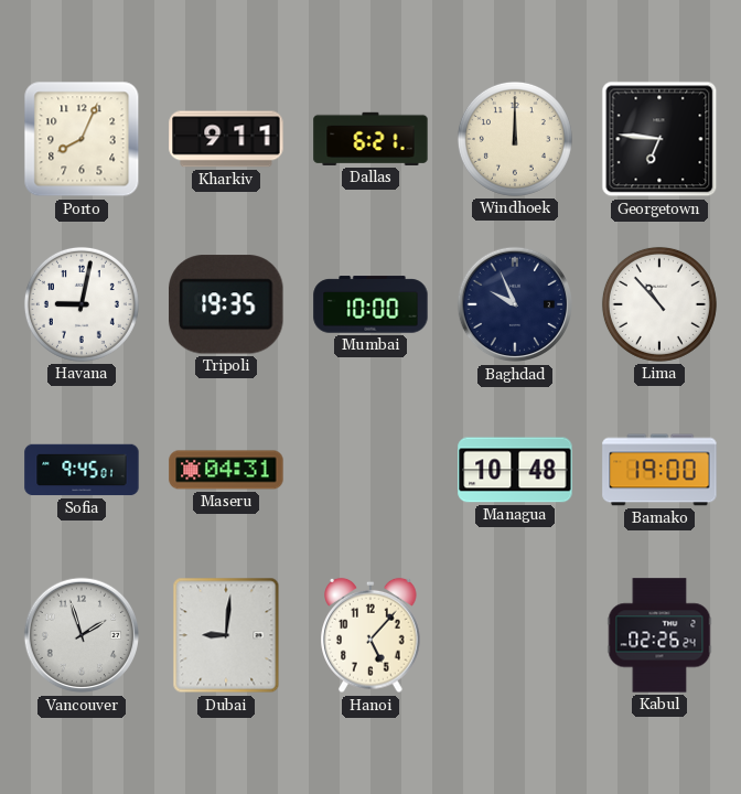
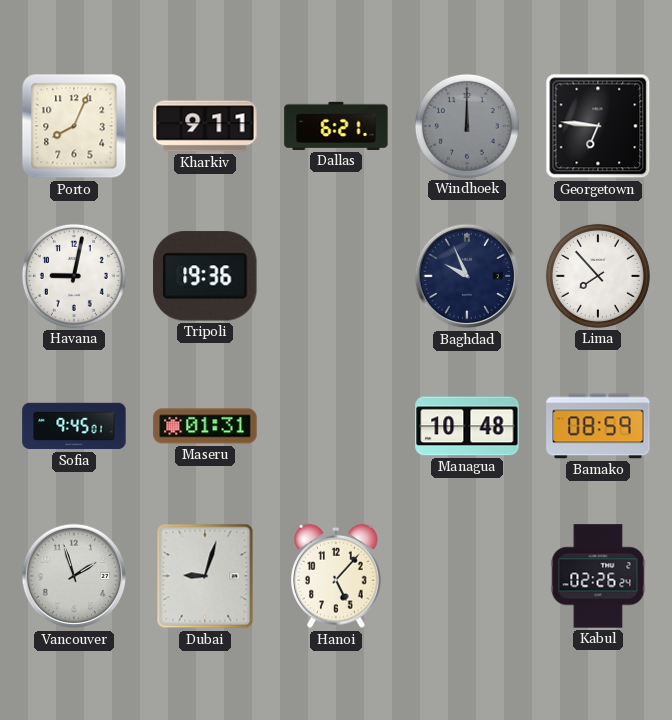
Windhoek dial: cream -> grey
Tripoli: 19:35 -> 19:36
Mumbai: 10:00 -> none
Lima: 10:53 -> 7:53
Maseru: 04:31 -> 01:31
Bamako: 19:00 -> 08:59
Dubai: 9:01 -> 9:03
